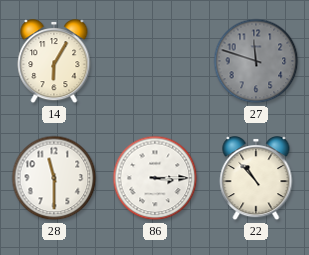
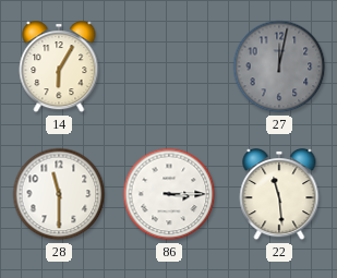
27: 11:48 -> 12:02
22: 10:53 -> 11:29
